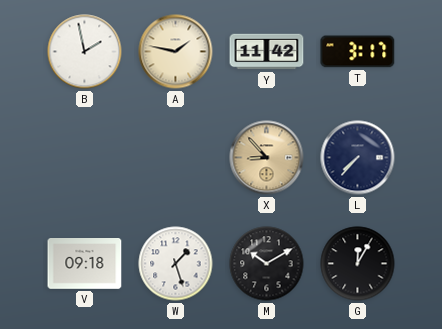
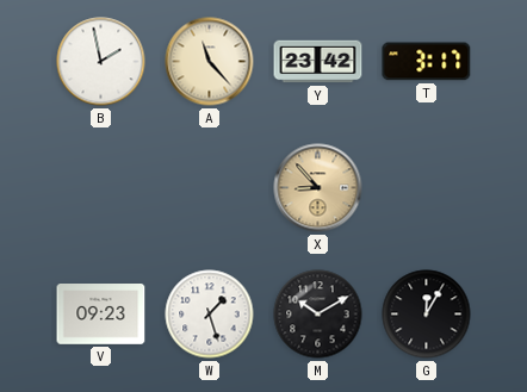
A: 1:47 -> 11:23
Y: 11:42 -> 23:42
L: 7:37 -> none
V: 09:18 -> 09:23
